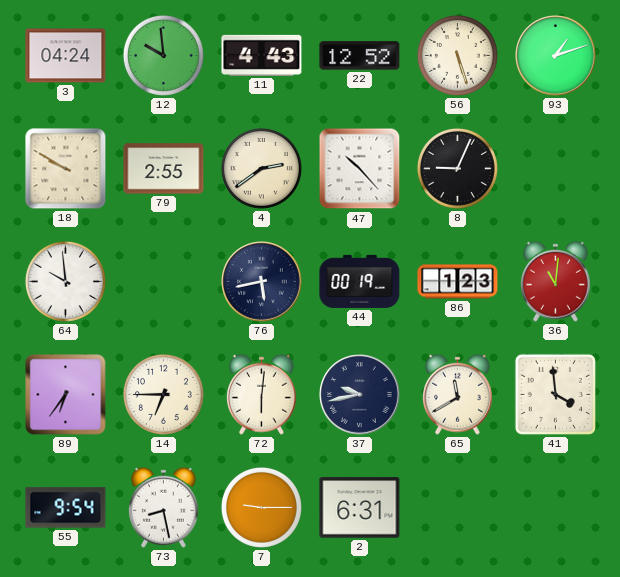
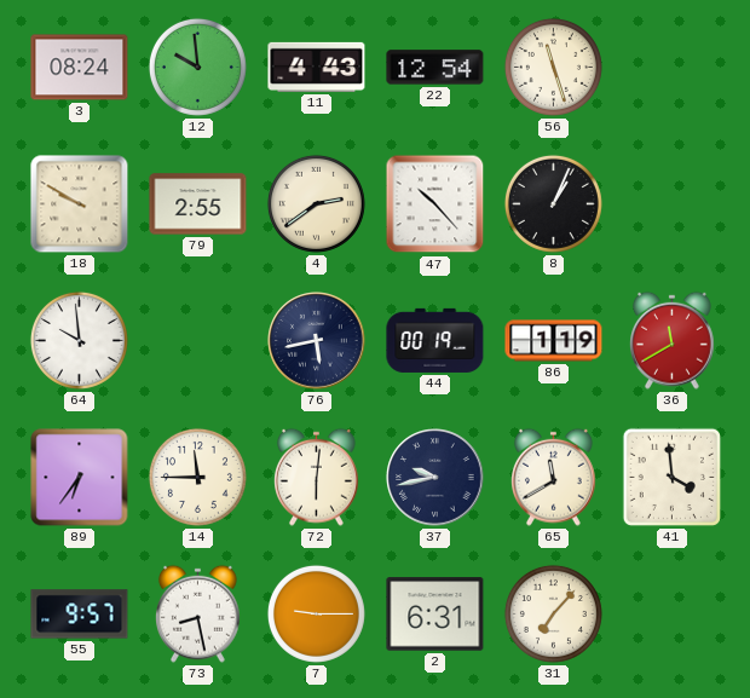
3: 04:24 -> 08:24
22: 12:52 -> 12:54
56: 5:27 -> 11:27
93: 1:12 -> none
8: 9:04 -> 1:04
86: 1:23 -> 1:19
36: 11:01 -> 11:40
14: 6:45 -> 11:45
55: 9:54 -> 9:57
31: none -> 7:07
